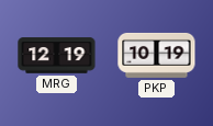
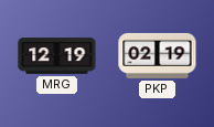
PKP: 10:19 -> 02:19
